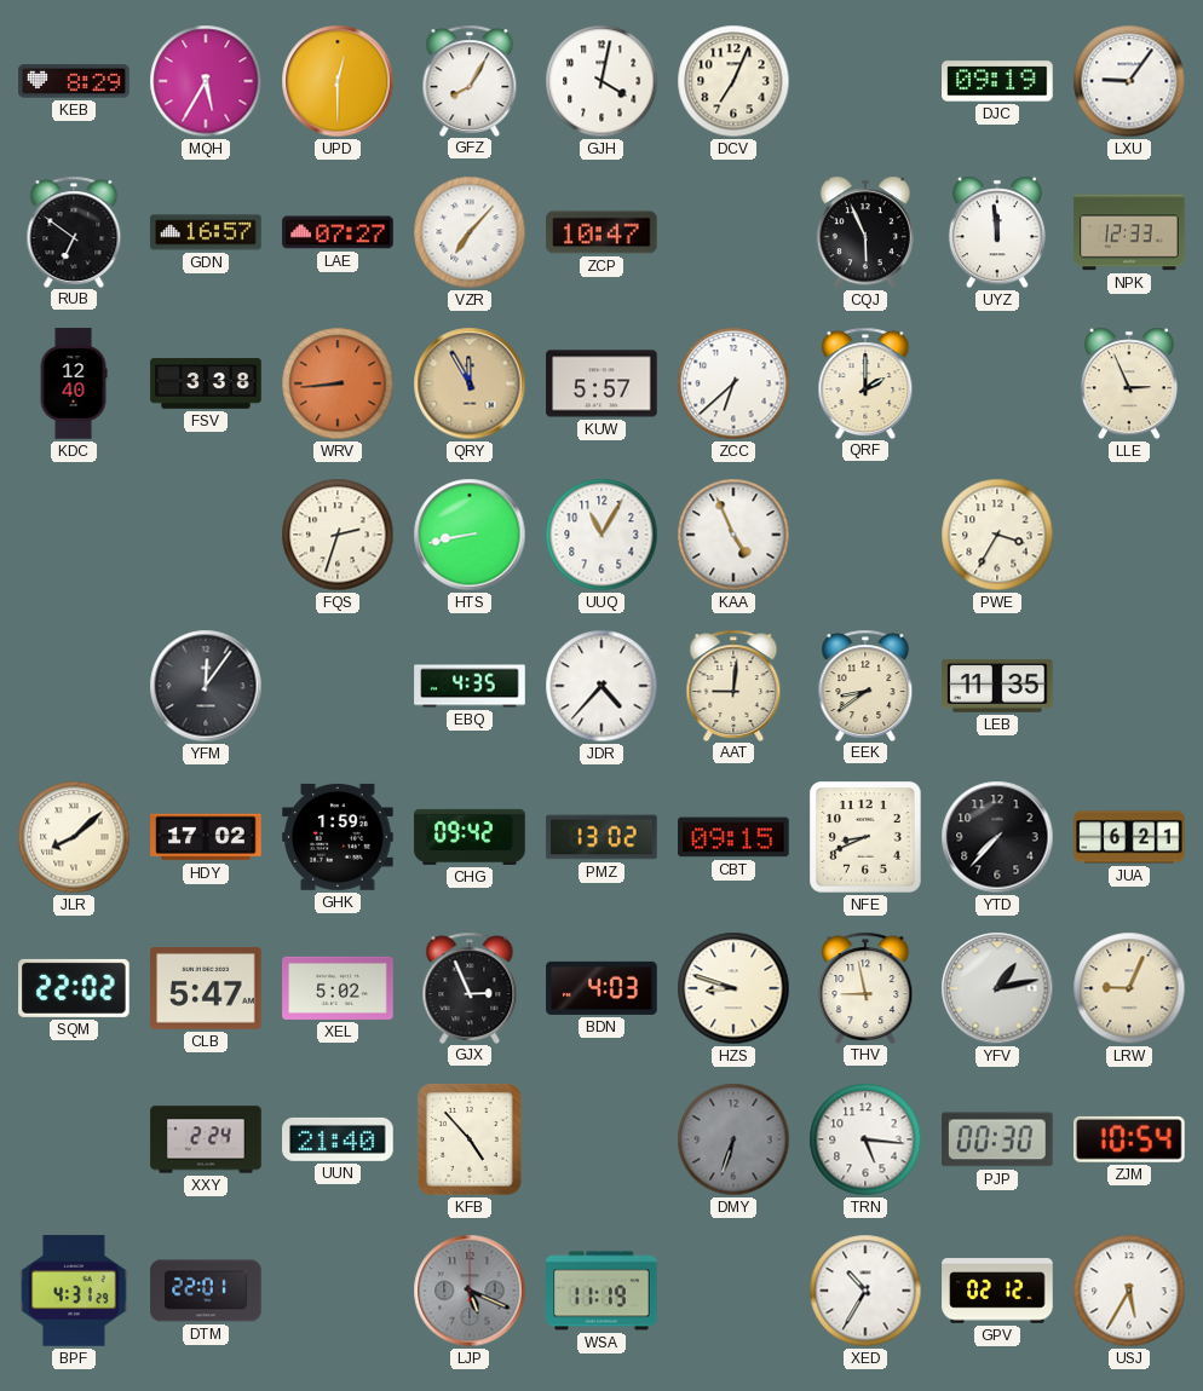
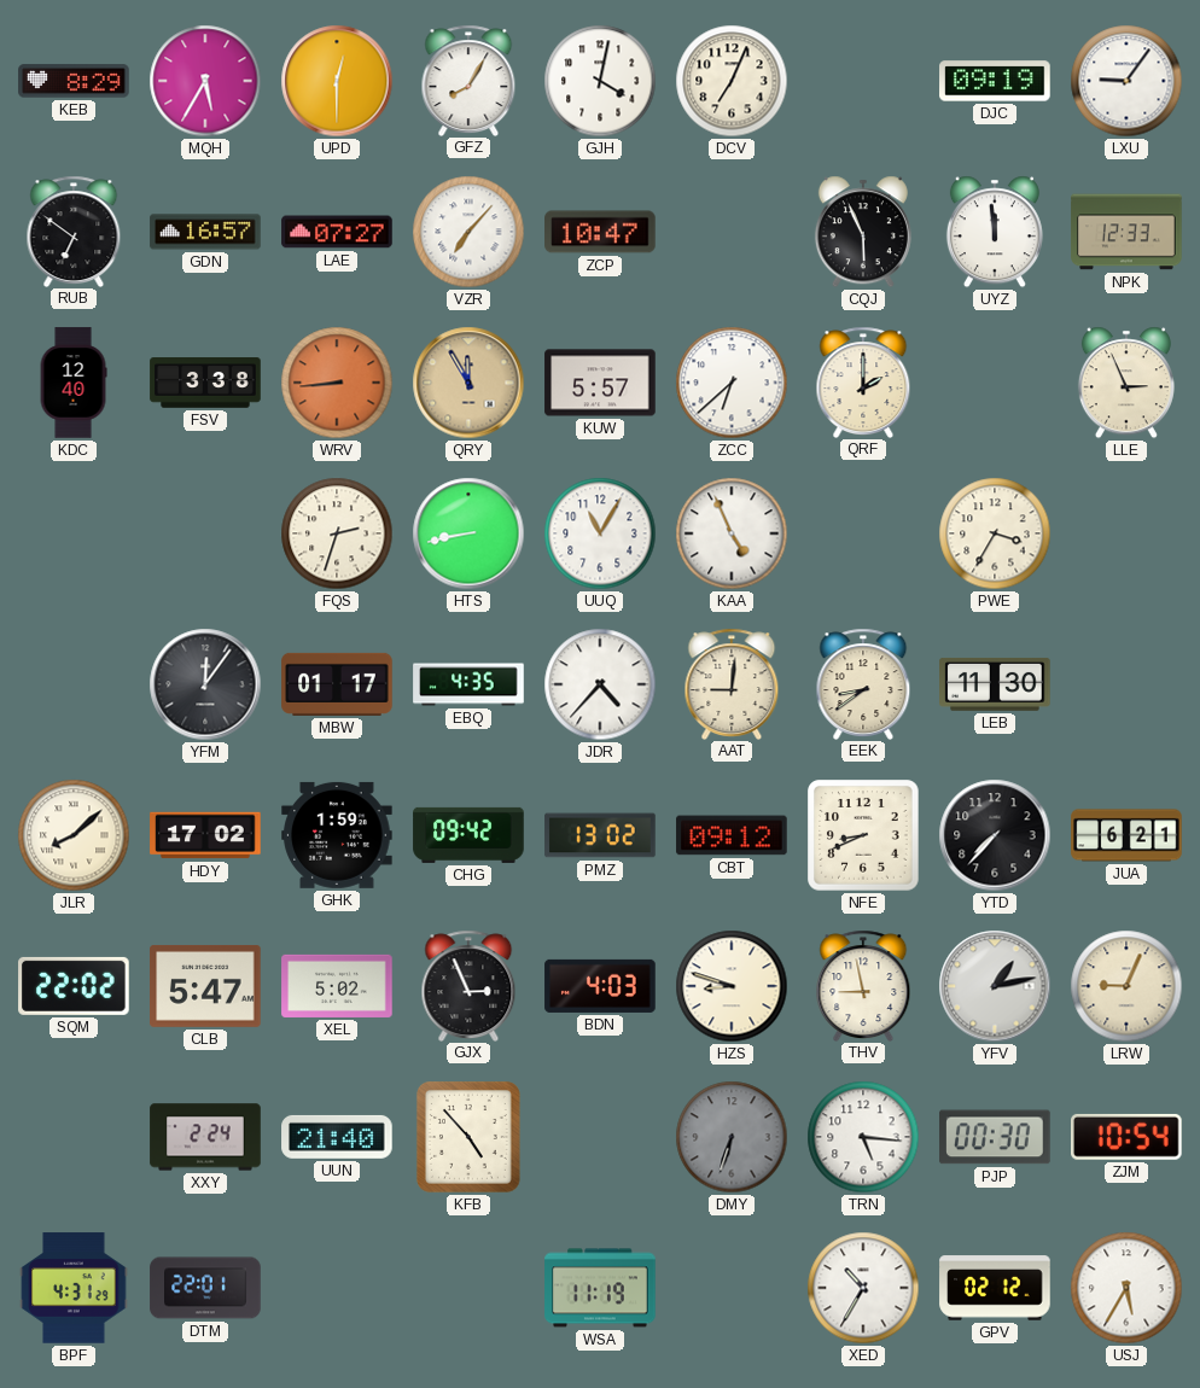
MBW: none -> 01:17
LEB: 11:35 -> 11:30
CBT: 09:15 -> 09:12
LJP: 5:19 -> none
